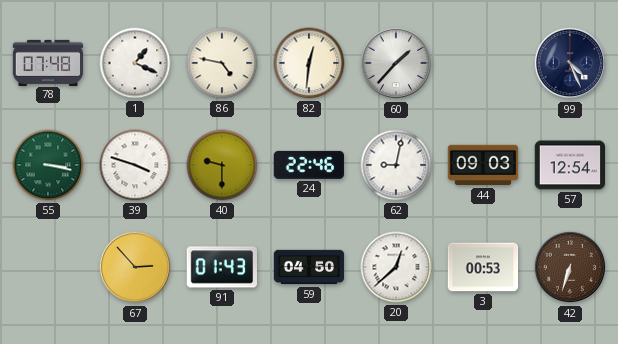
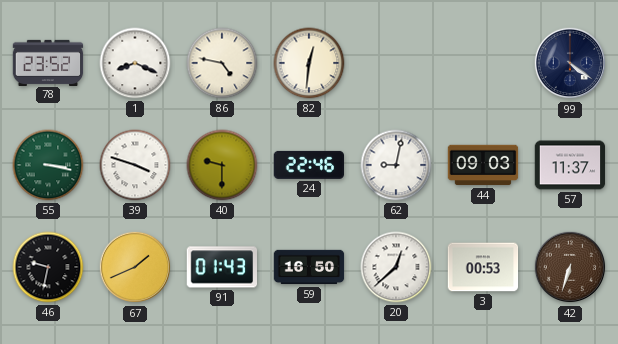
78: 07:48 -> 23:52
1: 1:19 -> 8:19
60: 1:37 -> none
99: 4:26 -> 4:21
57: 12:54 -> 11:37
46: none -> 9:32
67: 2:53 -> 1:41
59: 04:50 -> 16:50
